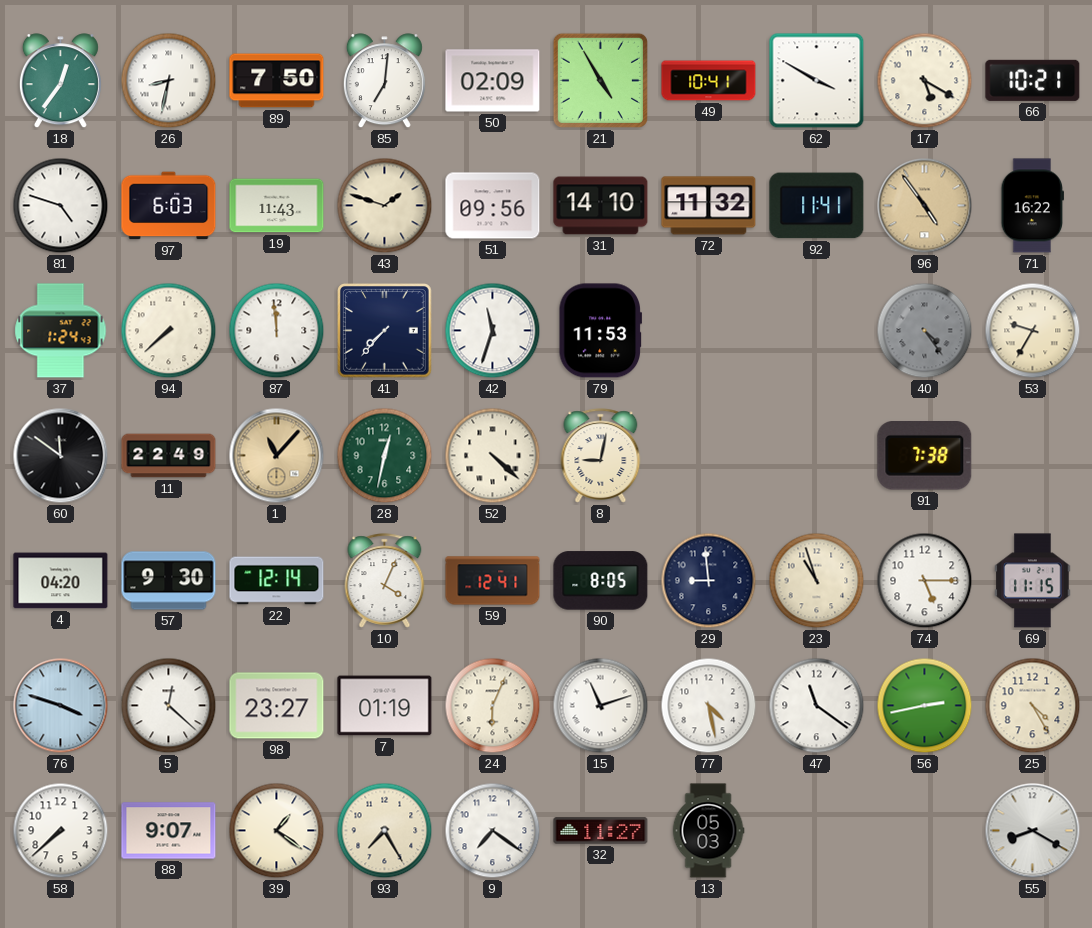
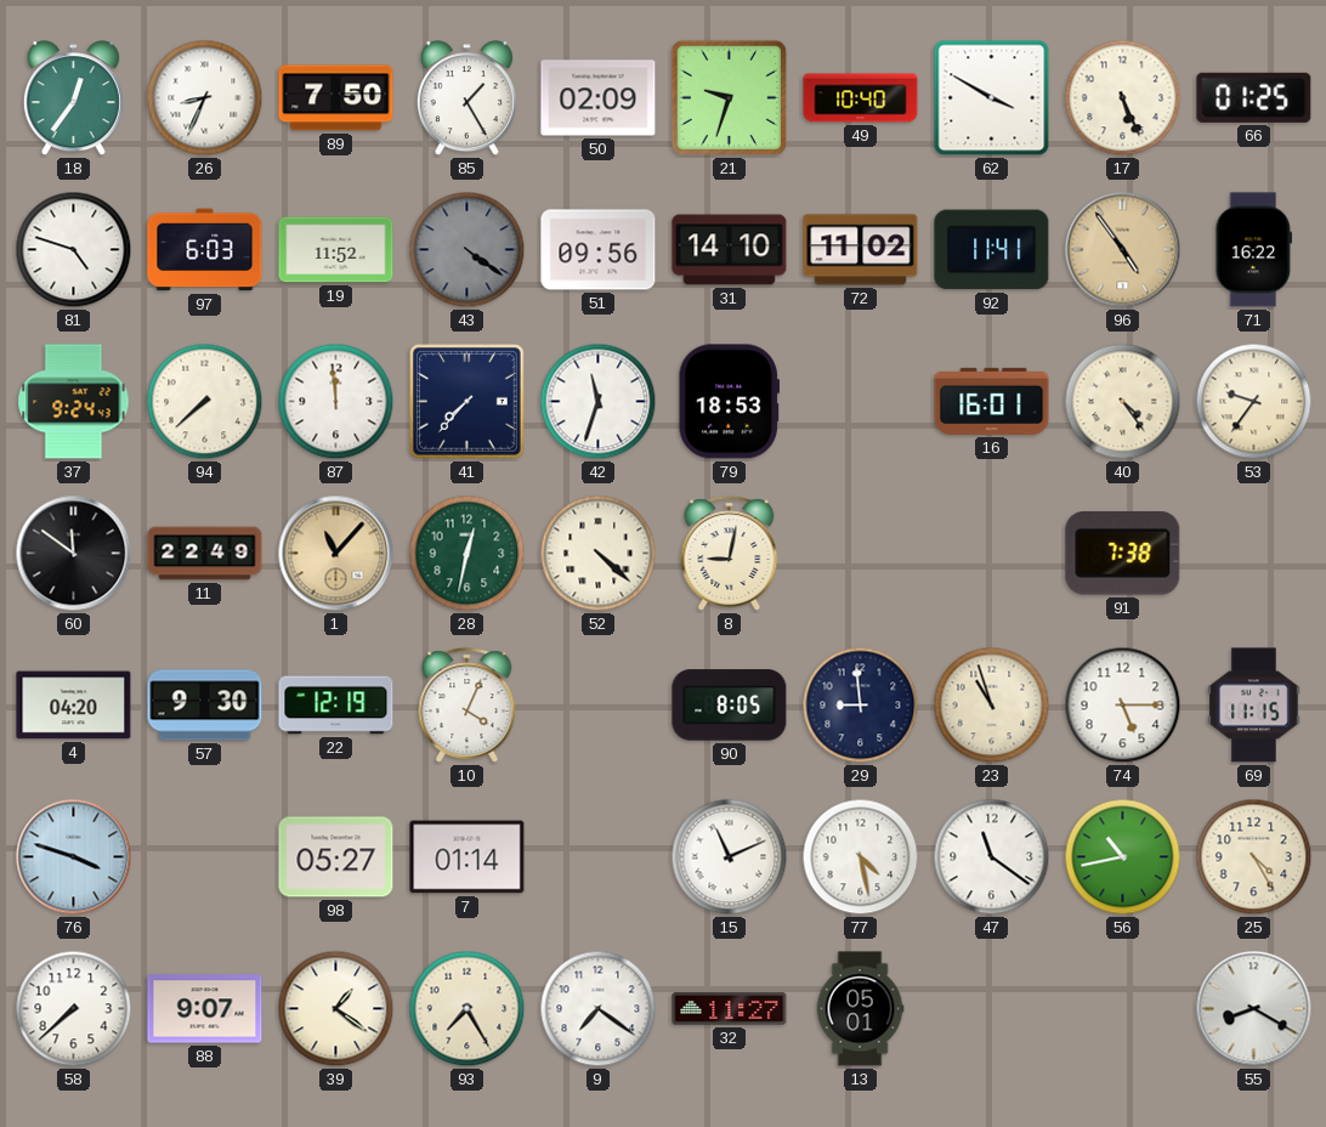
26: 8:32 -> 8:34
85: 7:01 -> 1:25
21: 4:55 -> 9:33
49: 10:41 -> 10:40
17: 5:20 -> 5:26
66: 10:21 -> 01:25
19: 11:43 -> 11:52
43: 1:48 -> 4:21
43 dial: cream -> grey
72: 11:32 -> 11:02
37: 1:24 -> 9:24
79: 11:53 -> 18:53
16: none -> 16:01
40 dial: grey -> cream
53: 9:35 -> 9:36
22: 12:14 -> 12:19
59: 12:41 -> none
5: 12:22 -> none
98: 23:27 -> 05:27
7: 01:19 -> 01:14
24: 6:04 -> none
15: 11:12 -> 11:11
56: 2:43 -> 10:43
13: 05:03 -> 05:01
